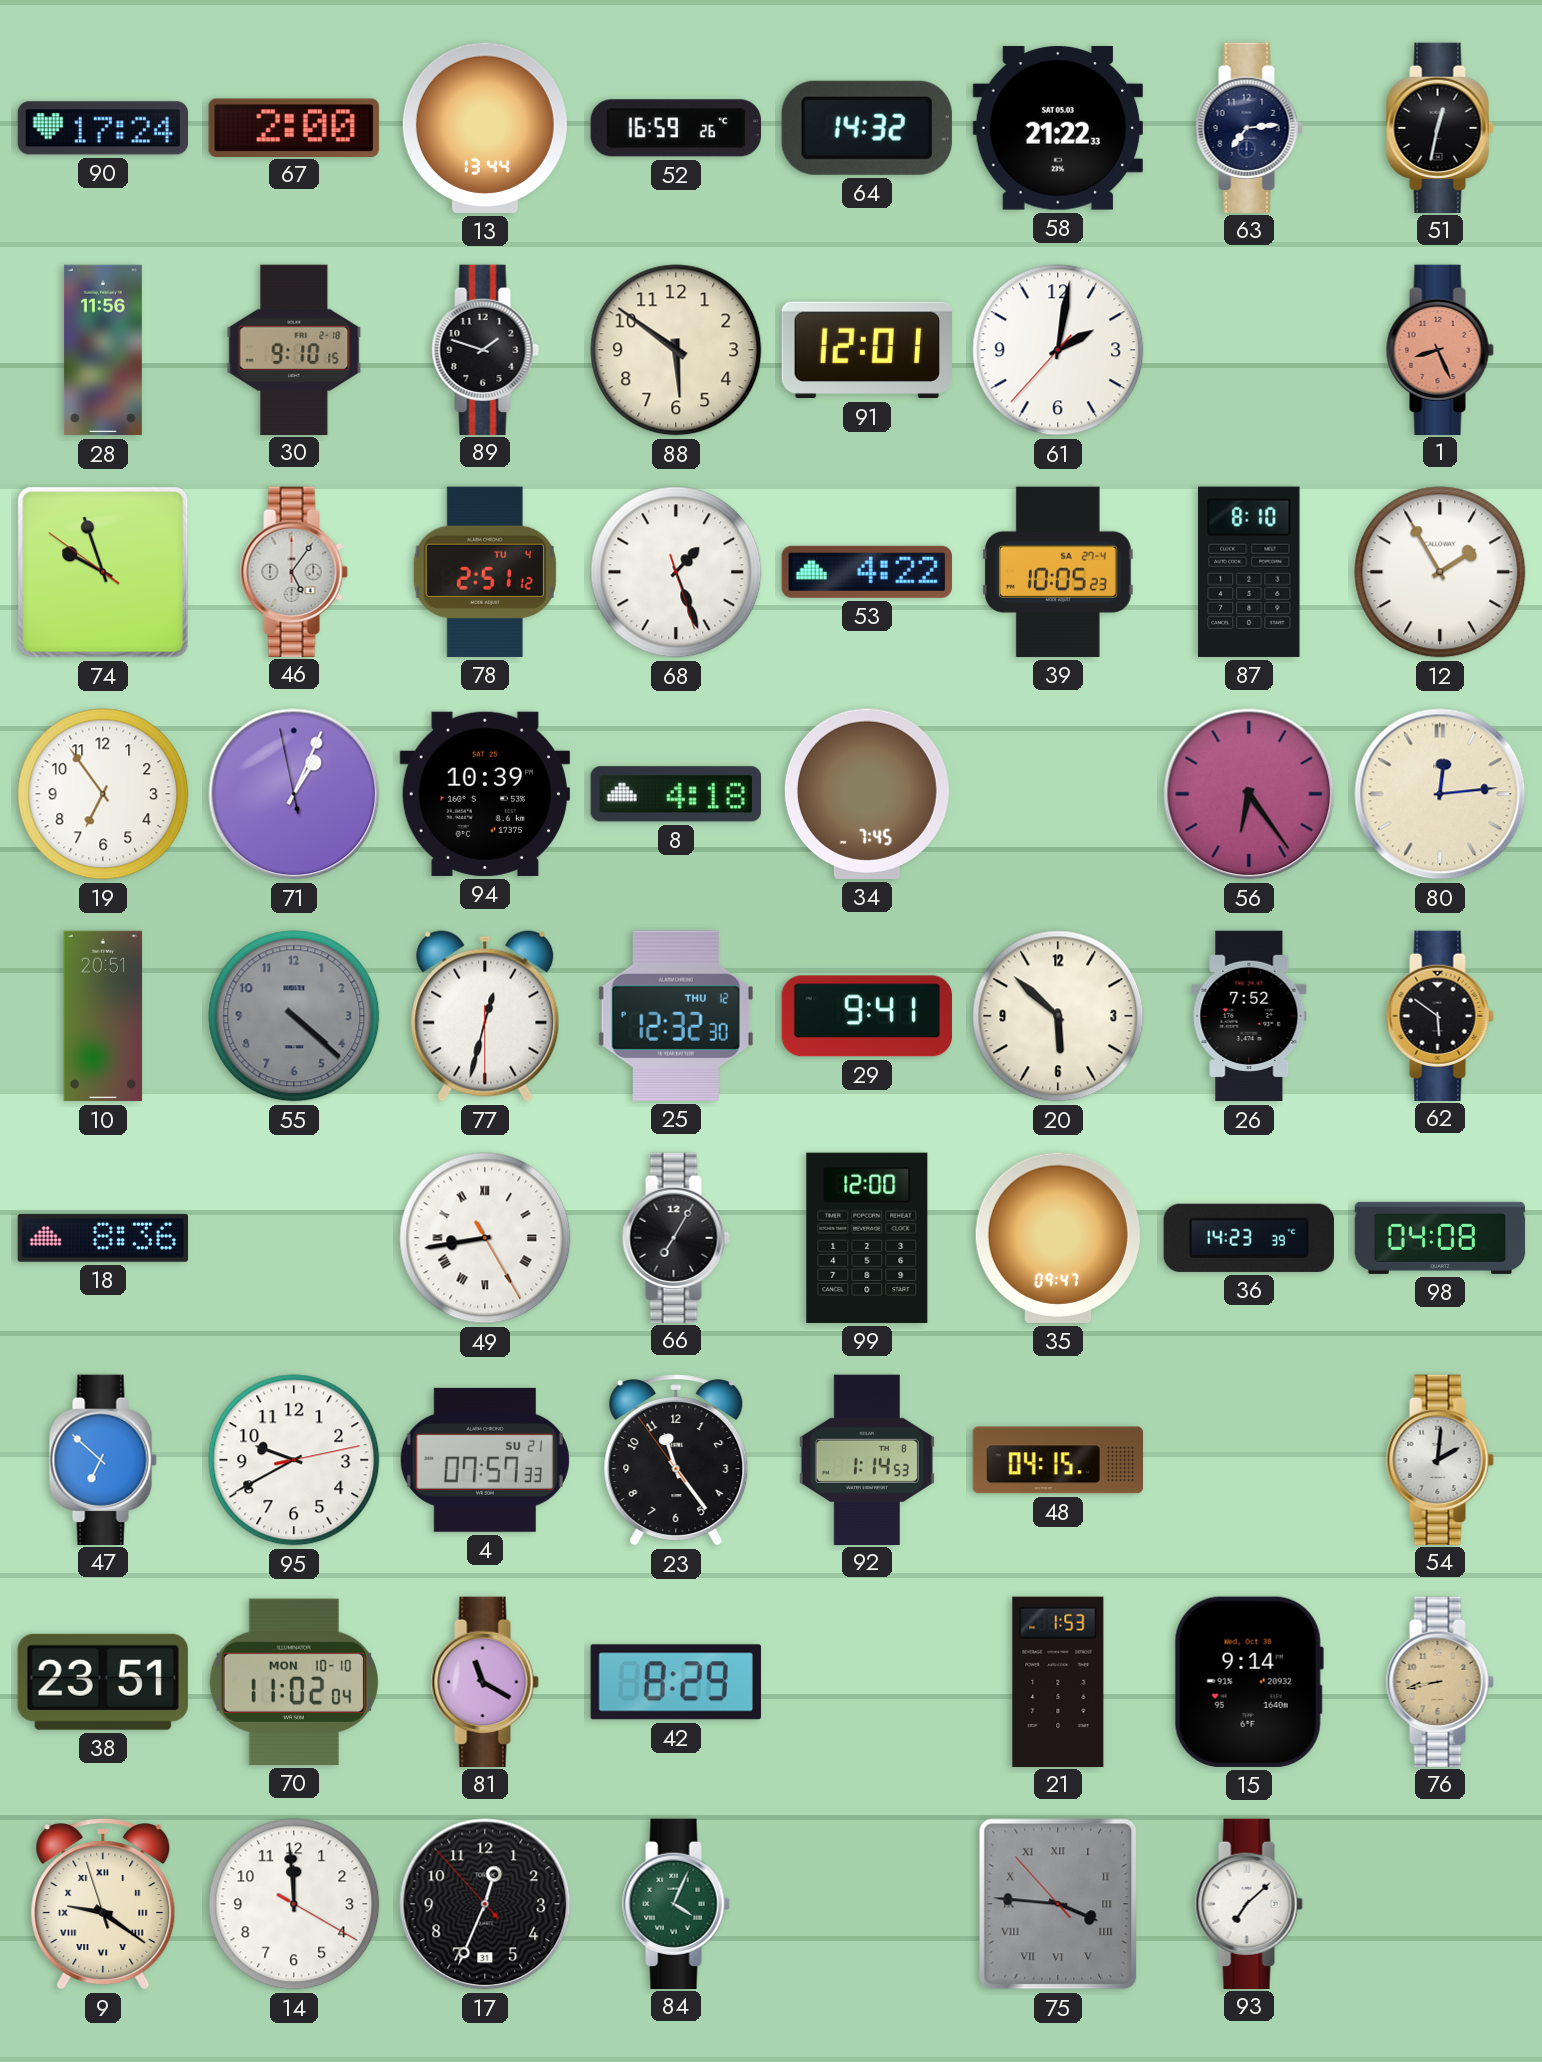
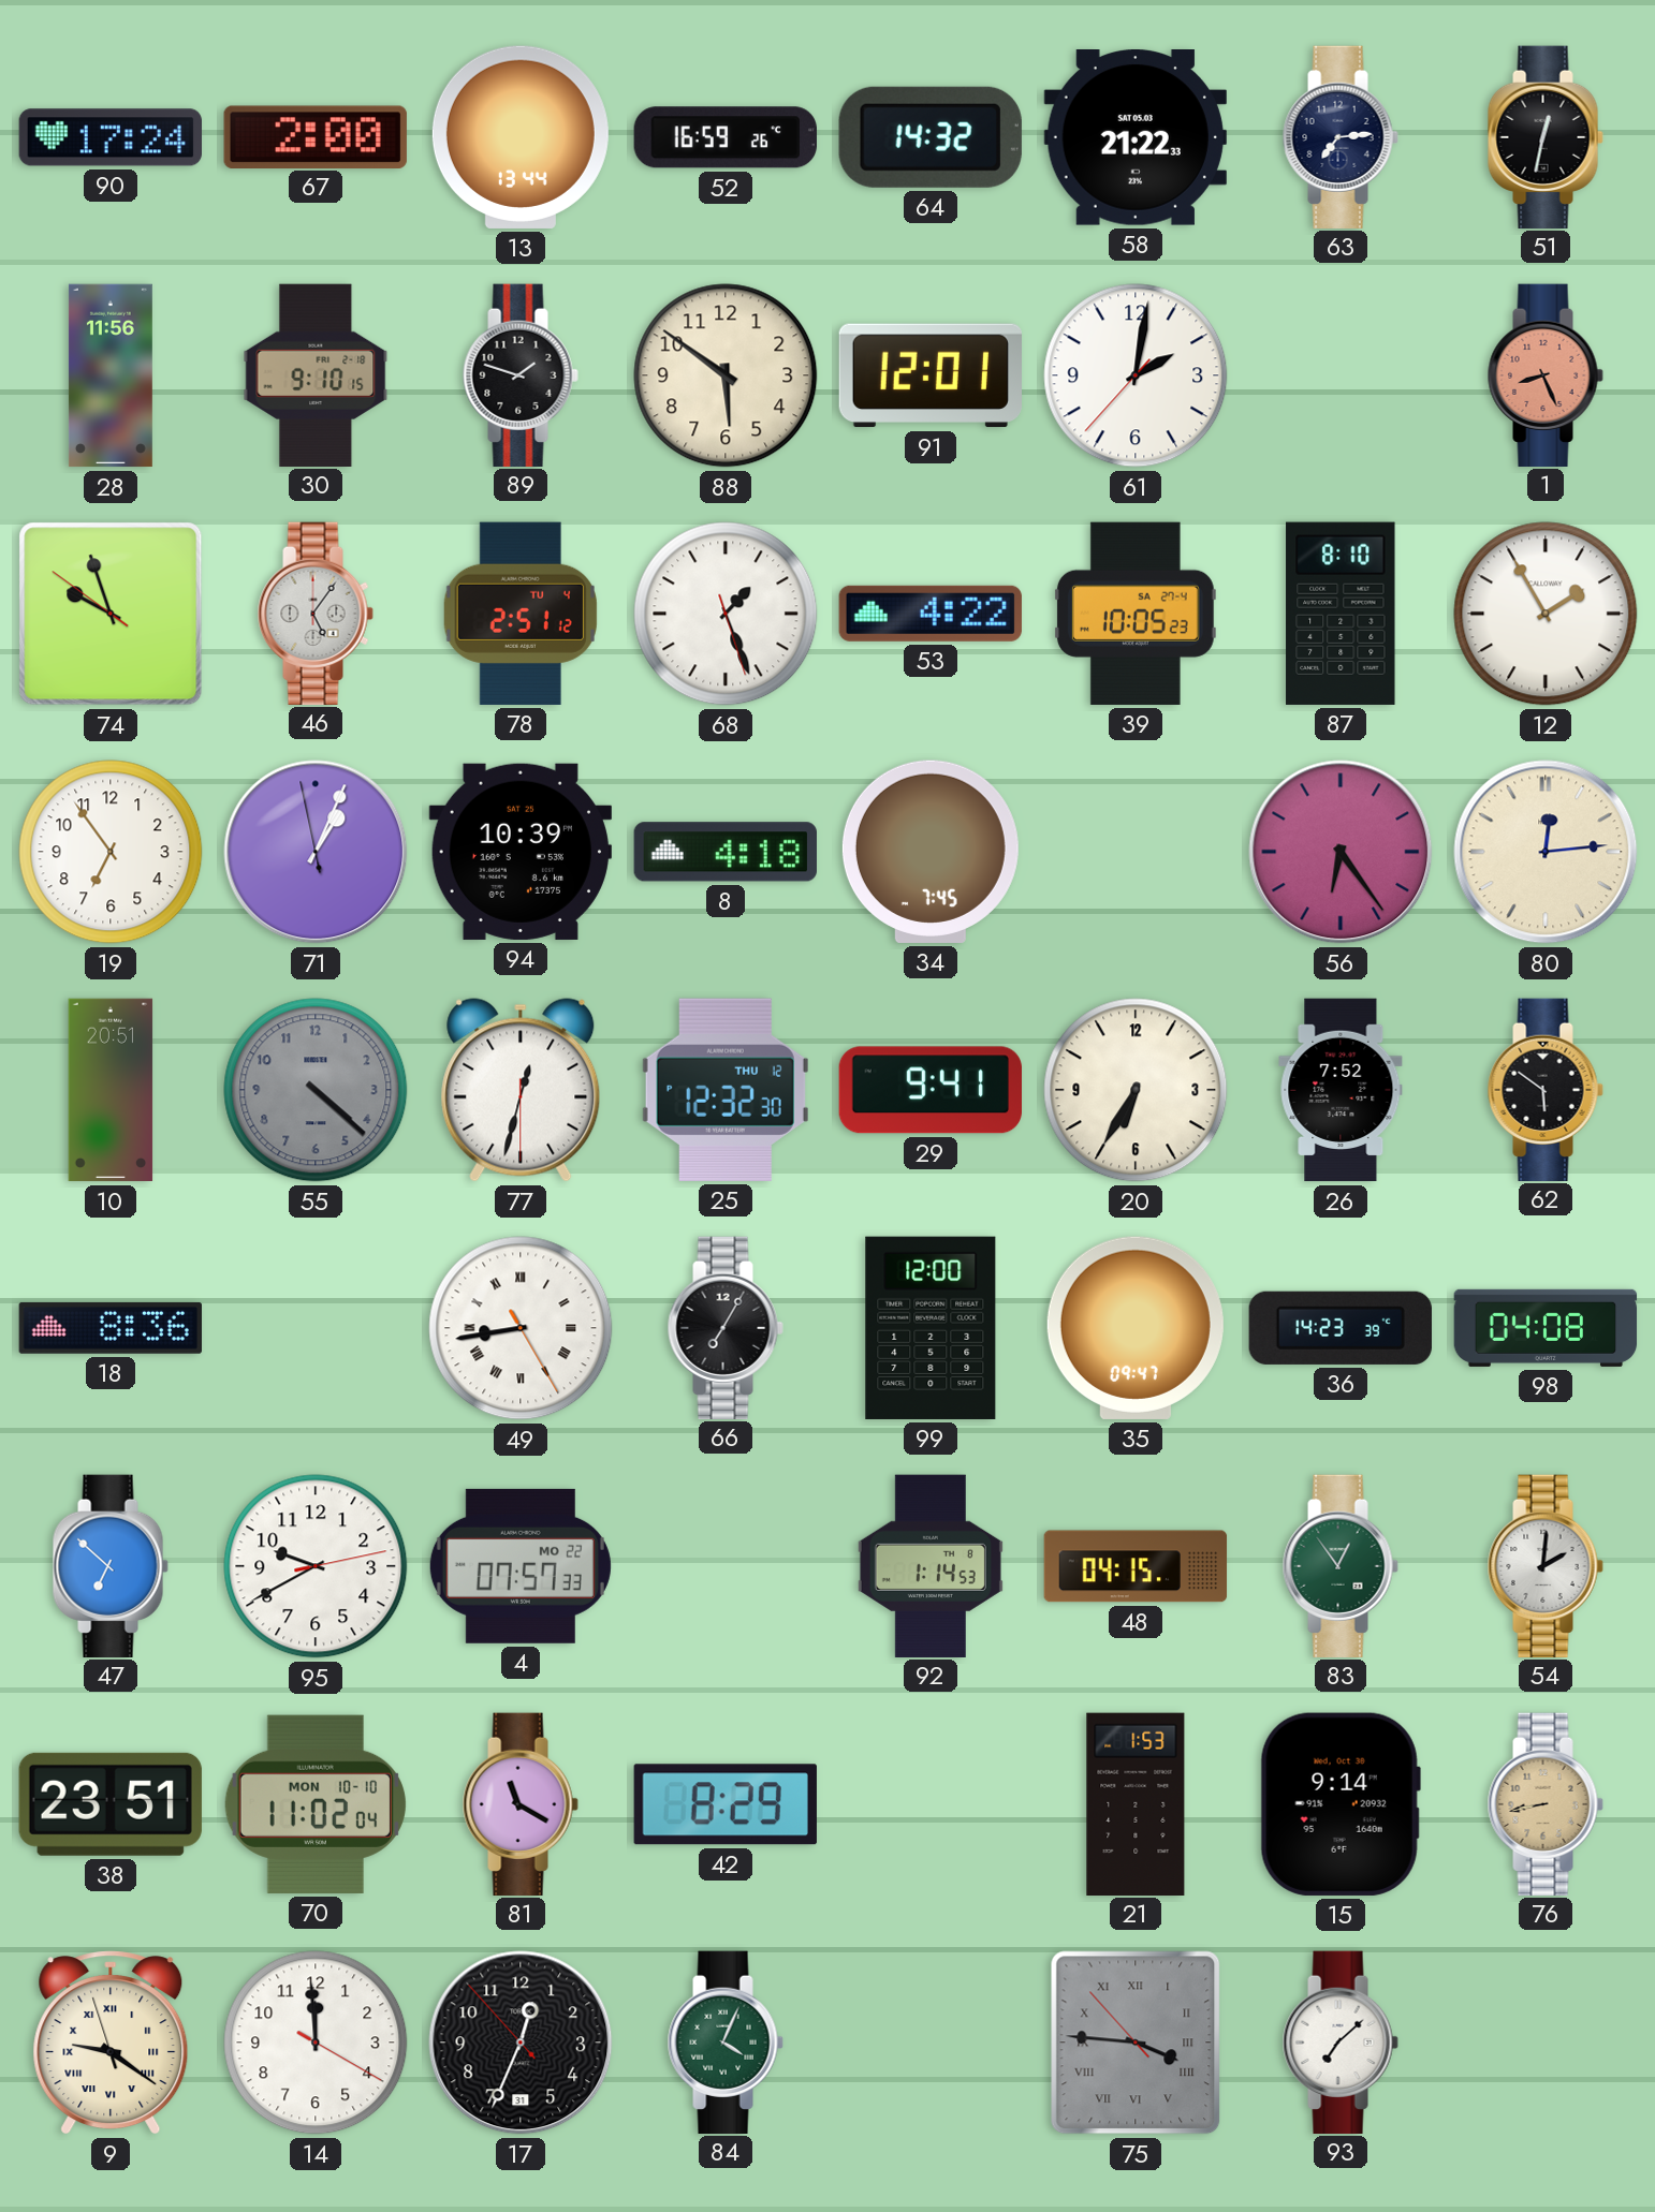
20: 5:52 -> 6:35
4 date: SU 21 -> MO 22
23: 11:23 -> none
83: none -> 12:54
